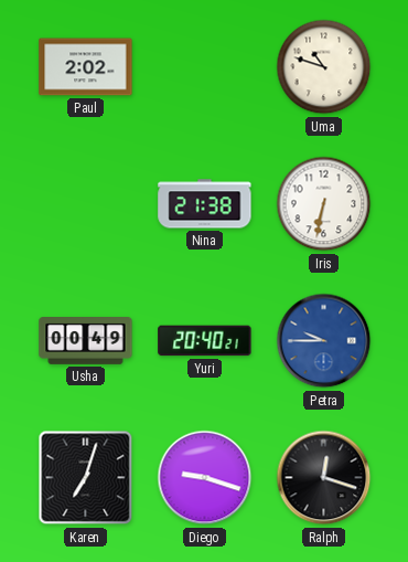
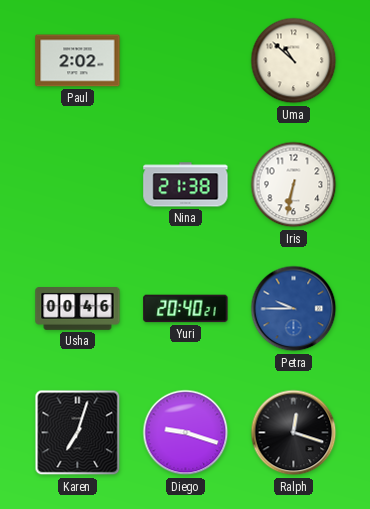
Uma: 10:48 -> 10:52
Usha: 00:49 -> 00:46
